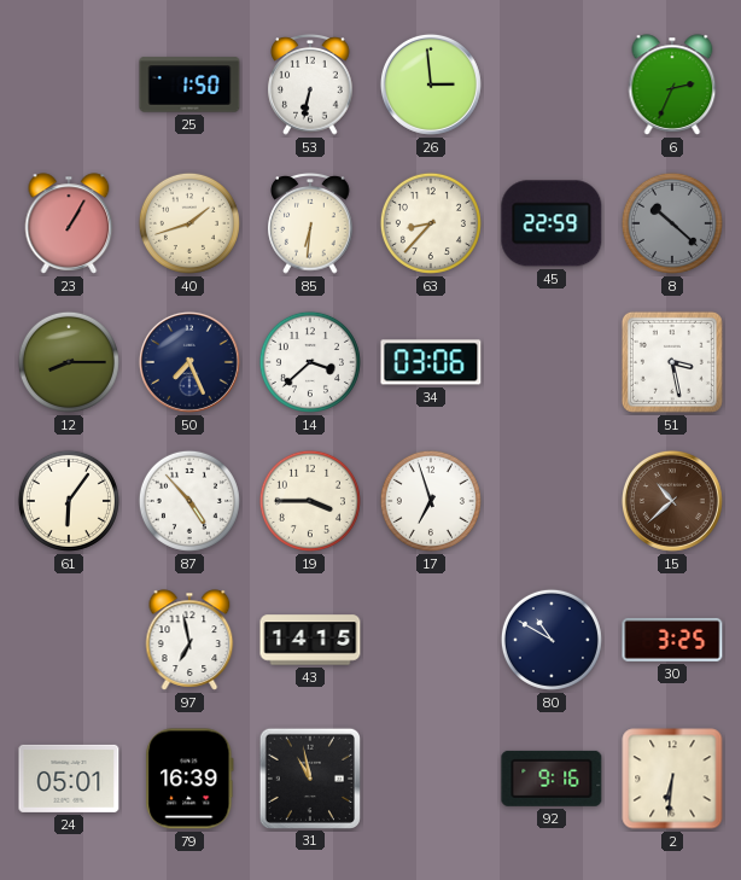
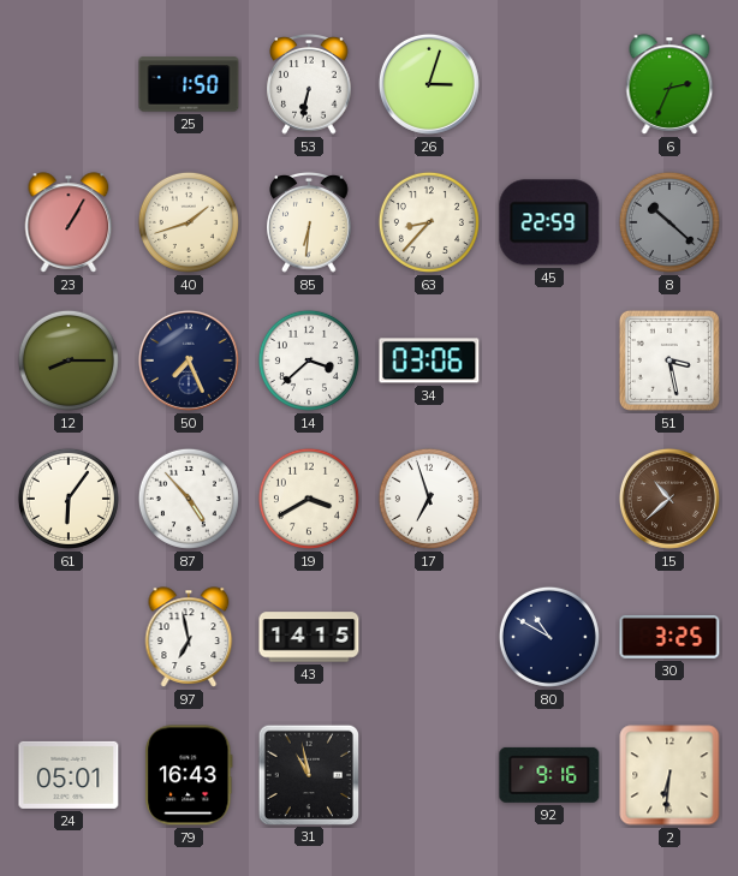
26: 2:59 -> 3:03
19: 3:45 -> 3:40
79: 16:39 -> 16:43
